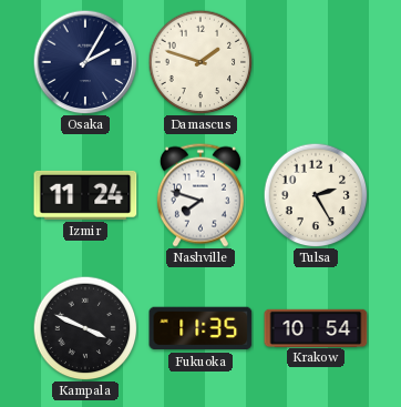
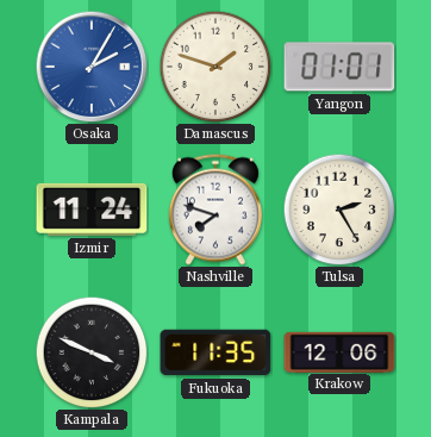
Osaka dial: navy -> blue
Yangon: none -> 01:01
Krakow: 10:54 -> 12:06
